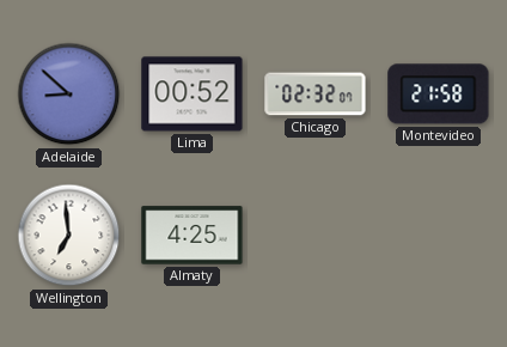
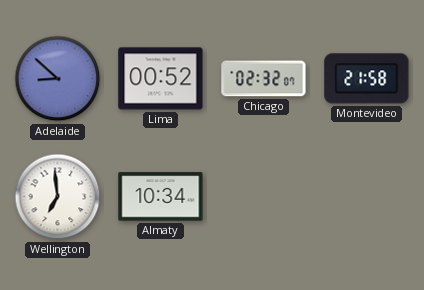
Almaty: 4:25 -> 10:34
